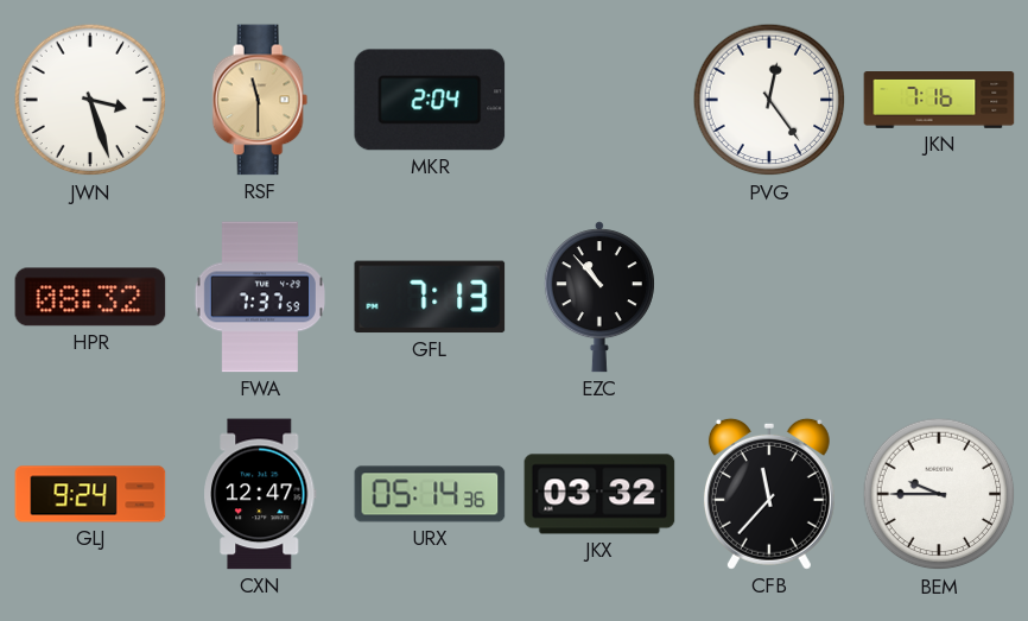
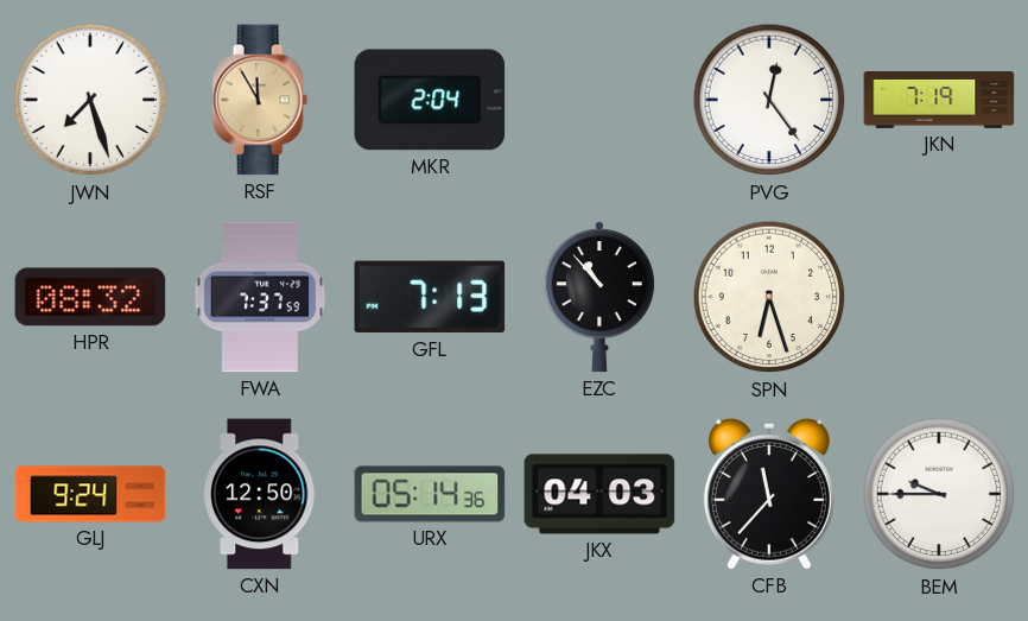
JWN: 3:27 -> 7:27
RSF: 11:30 -> 11:55
JKN: 7:16 -> 7:19
SPN: none -> 6:27
CXN: 12:47 -> 12:50
JKX: 03:32 -> 04:03
